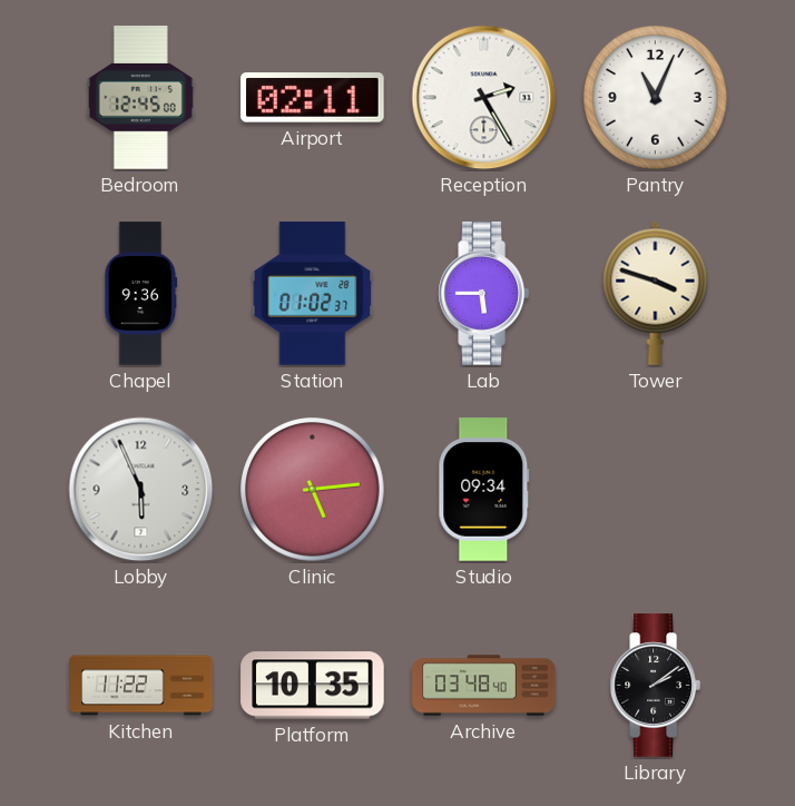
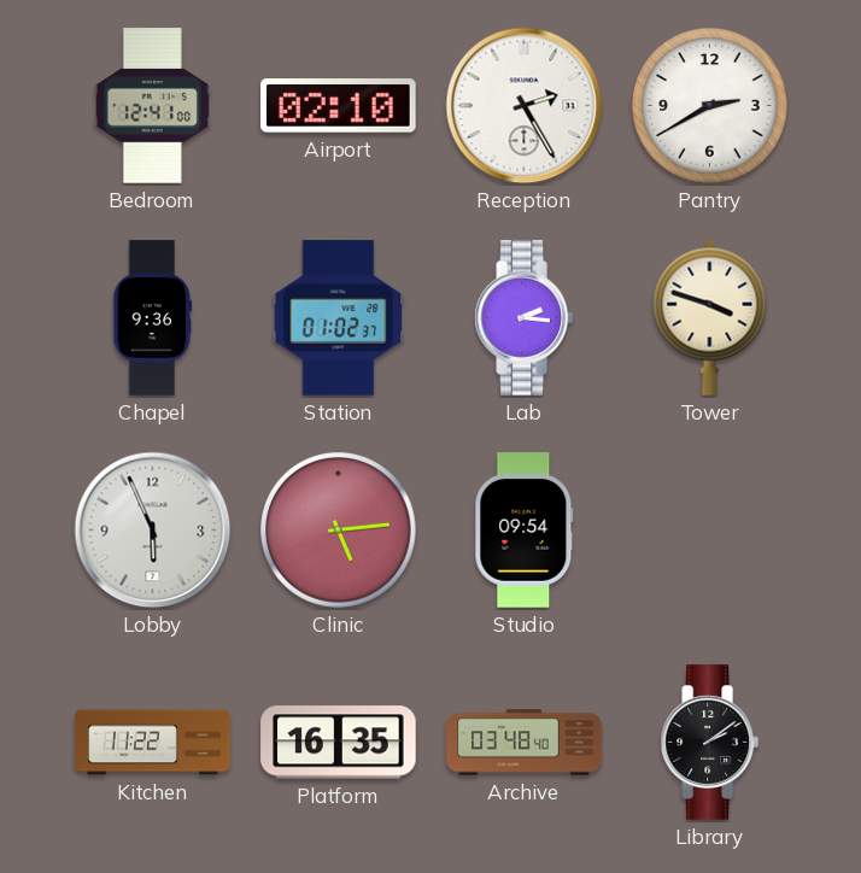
Bedroom: 12:45 -> 12:41
Airport: 02:11 -> 02:10
Pantry: 11:04 -> 2:40
Lab: 5:45 -> 2:16
Studio: 09:34 -> 09:54
Platform: 10:35 -> 16:35
